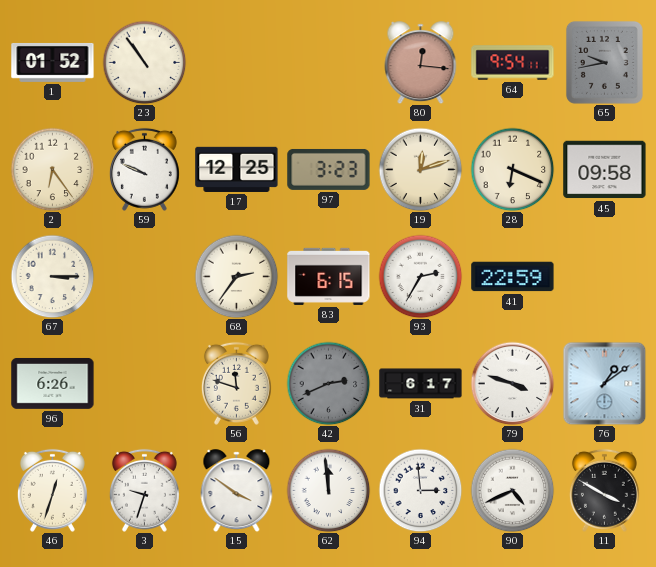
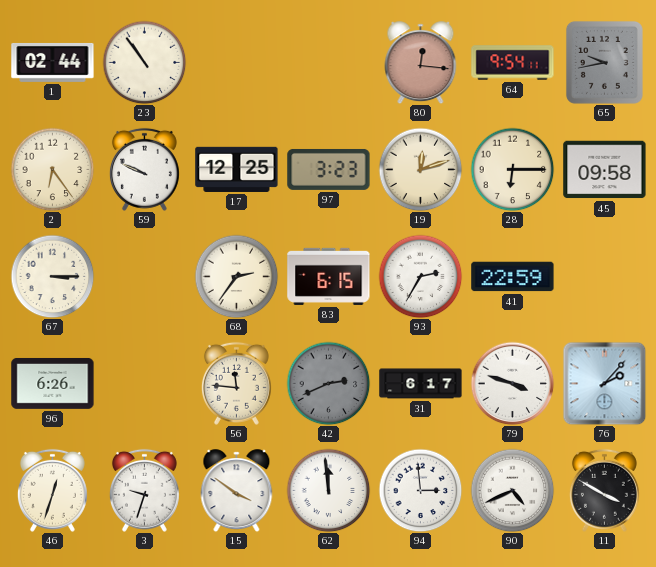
1: 01:52 -> 02:44
28: 6:19 -> 6:15
56: 11:48 -> 11:46
76: 1:09 -> 2:07
